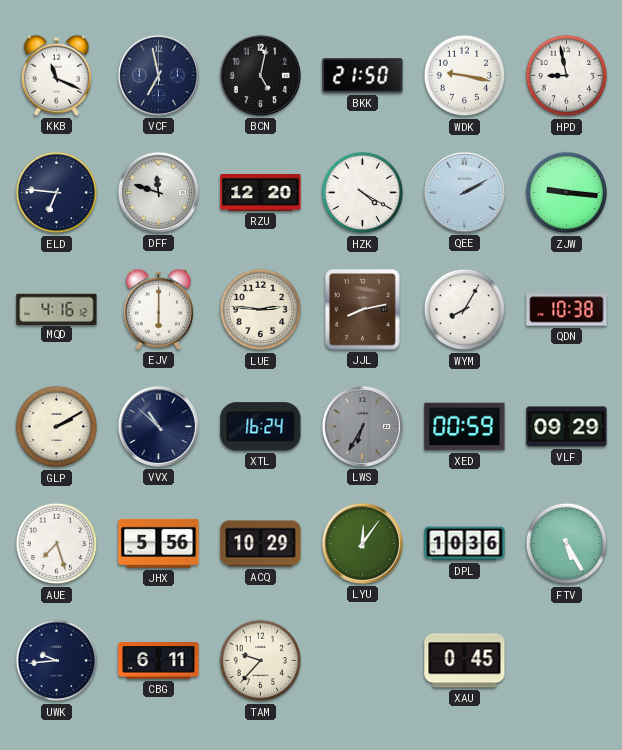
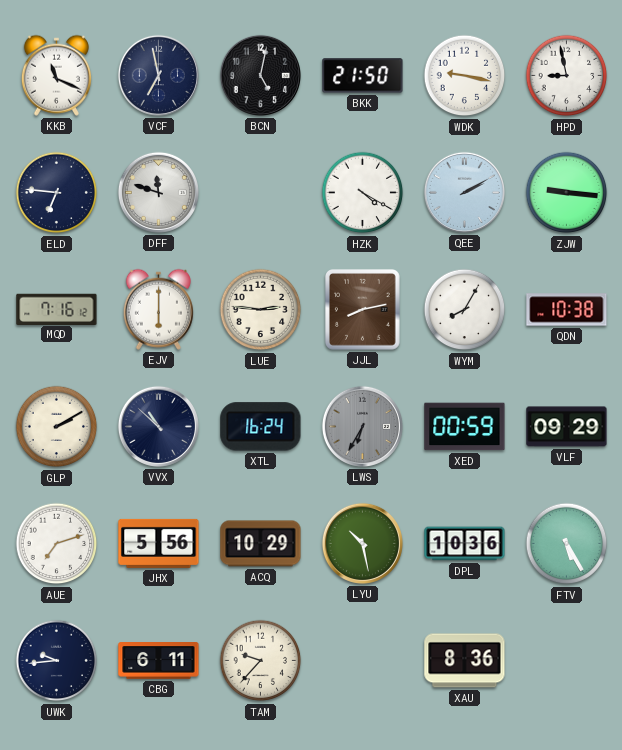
RZU: 12:20 -> none
MQD: 4:16 -> 7:16
AUE: 7:27 -> 7:12
LYU: 12:06 -> 10:28
XAU: 0:45 -> 8:36
